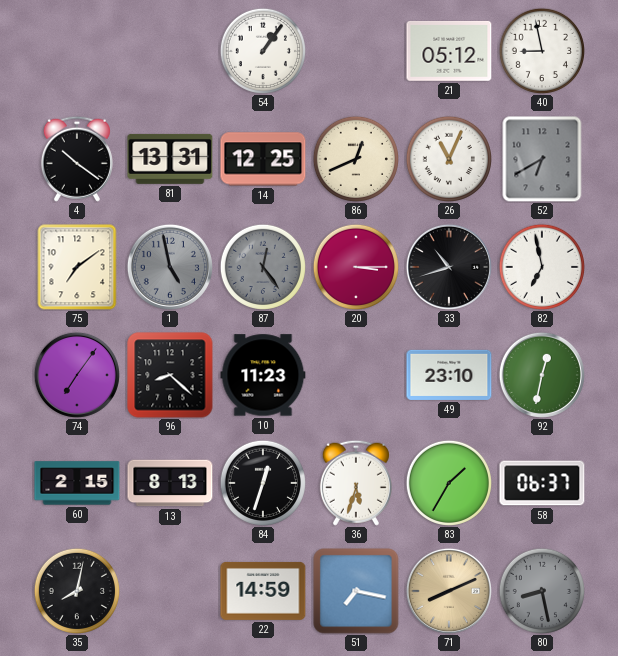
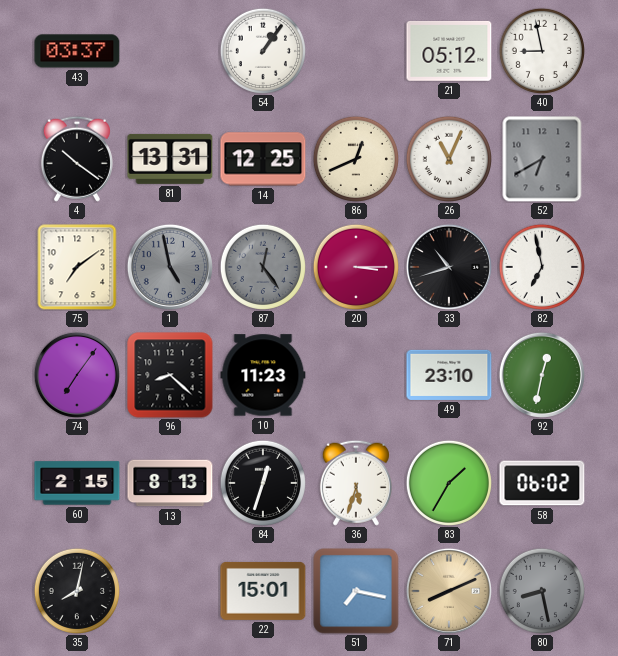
43: none -> 03:37
58: 06:37 -> 06:02
22: 14:59 -> 15:01
